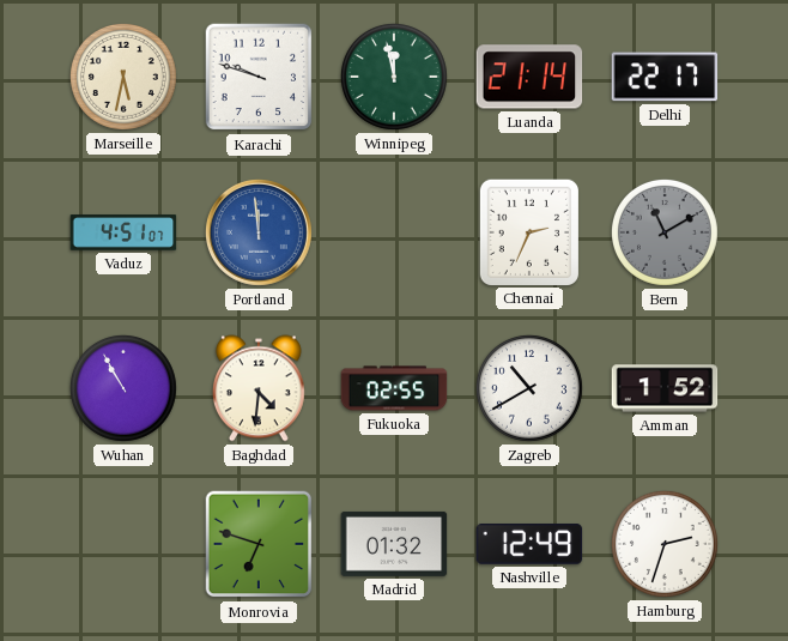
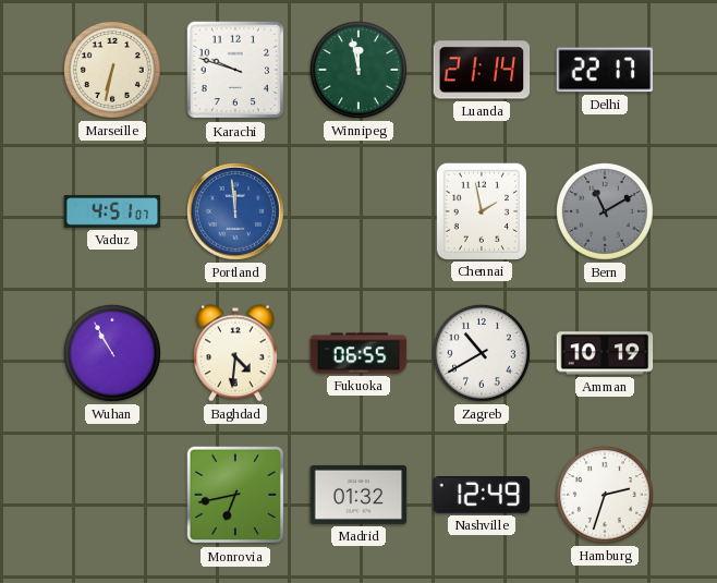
Marseille: 5:32 -> 6:32
Chennai: 2:34 -> 1:58
Fukuoka: 02:55 -> 06:55
Amman: 1:52 -> 10:19
Monrovia: 6:48 -> 6:43
